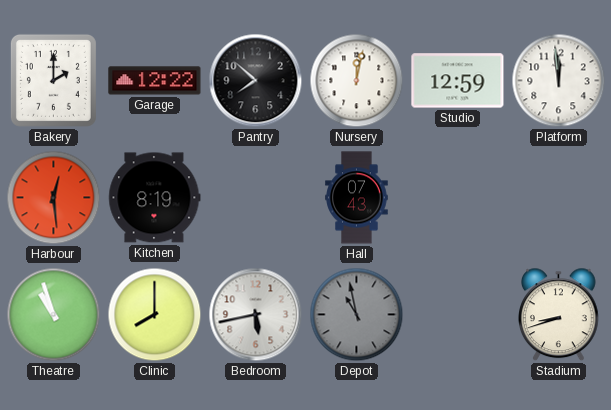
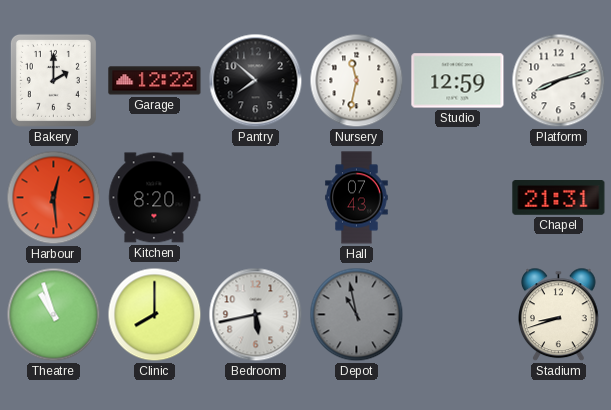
Nursery: 12:02 -> 11:32
Platform: 11:59 -> 8:12
Kitchen: 8:19 -> 8:20
Chapel: none -> 21:31
